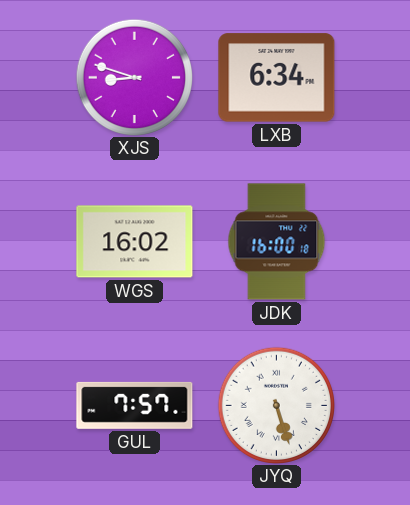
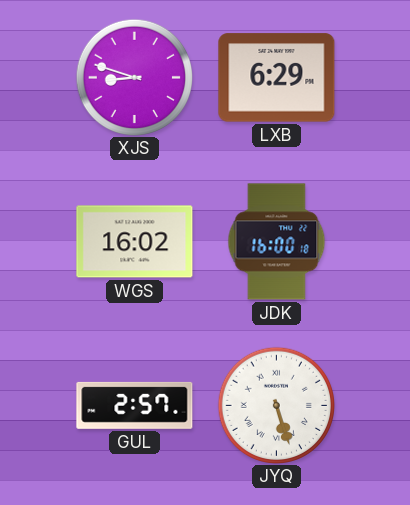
LXB: 6:34 -> 6:29
GUL: 7:57 -> 2:57
